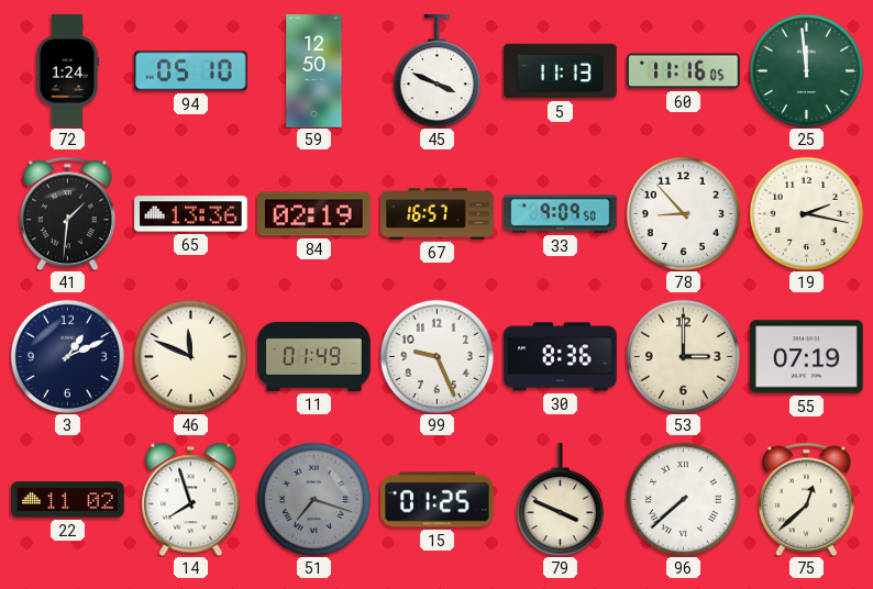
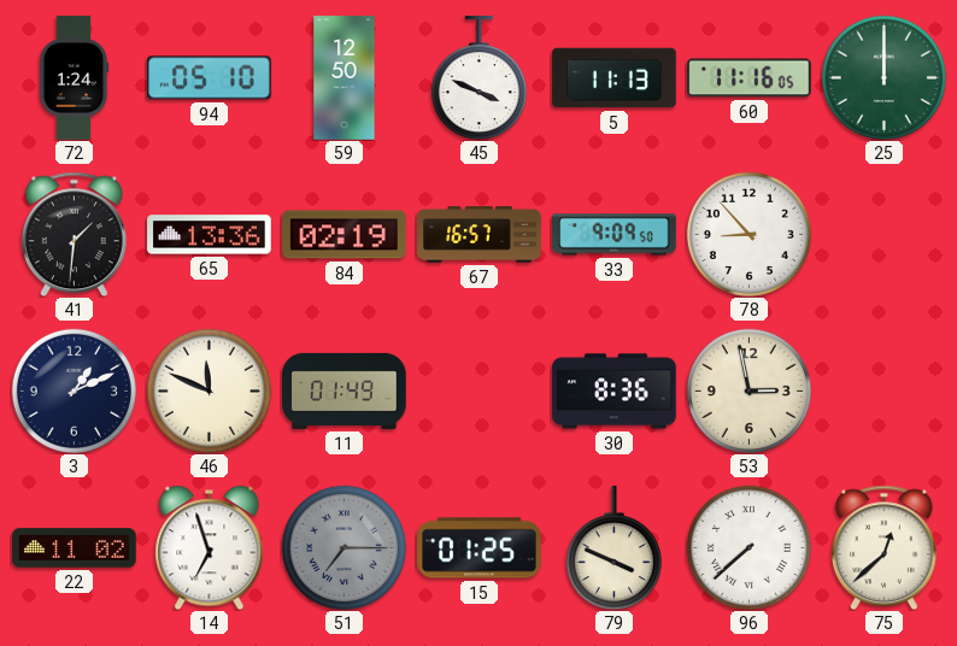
25: 11:59 -> 12:00
19: 2:17 -> none
99: 9:26 -> none
53: 3:00 -> 2:58
55: 07:19 -> none
14: 7:57 -> 6:57
51: 7:18 -> 7:15
